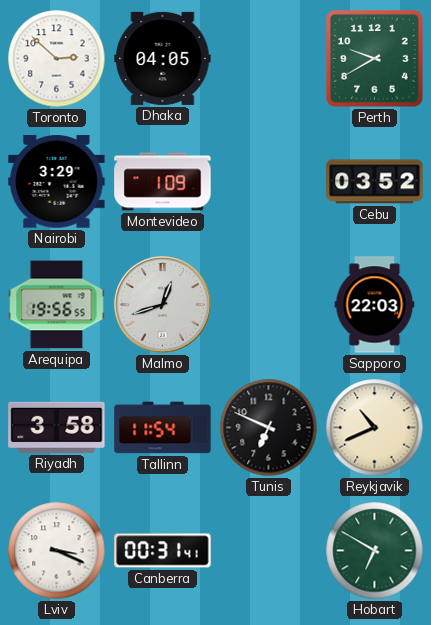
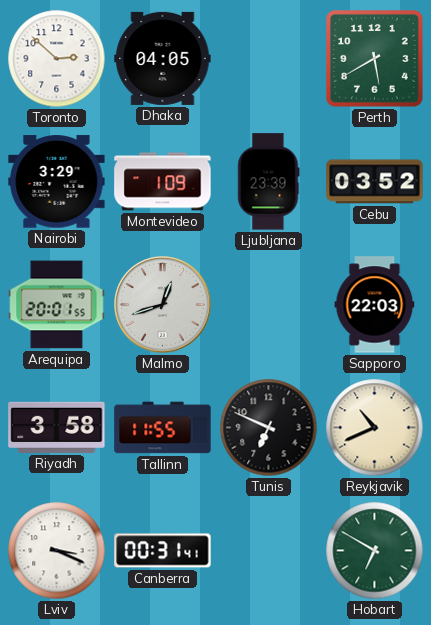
Perth: 9:40 -> 5:40
Ljubljana: none -> 23:39
Arequipa: 19:56 -> 20:01
Tallinn: 11:54 -> 11:55
